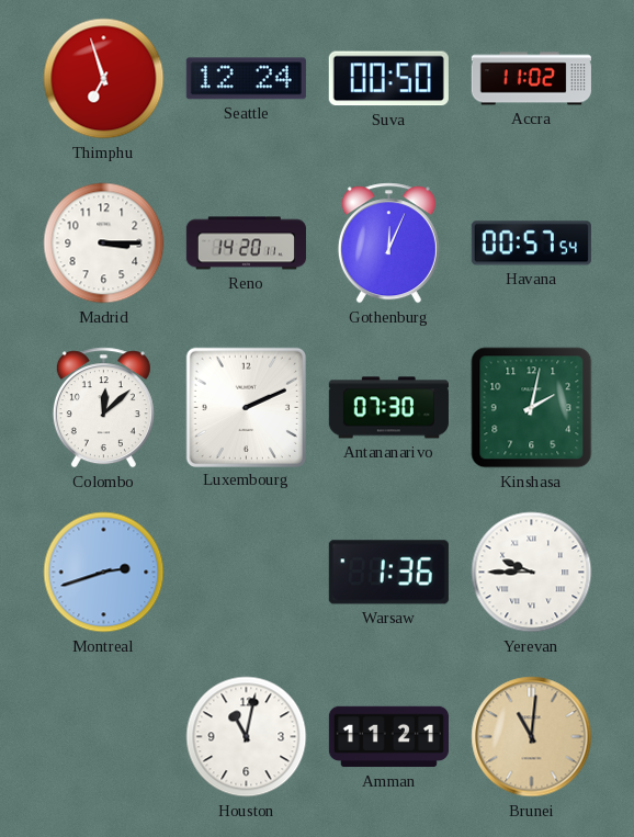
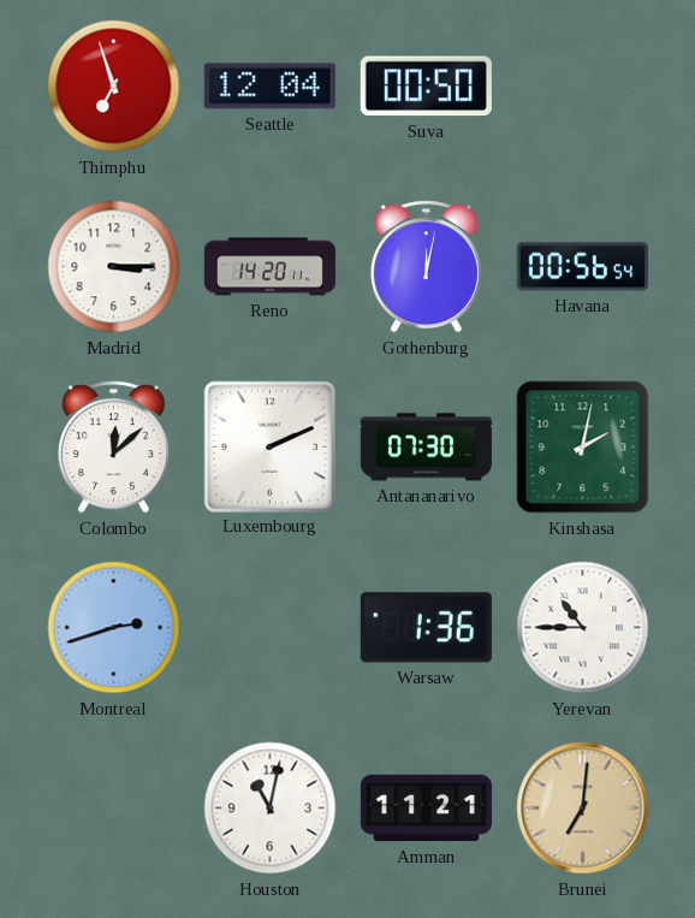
Seattle: 12:24 -> 12:04
Accra: 11:02 -> none
Gothenburg: 12:04 -> 12:02
Havana: 00:57 -> 00:56
Yerevan: 9:45 -> 10:45
Brunei: 11:01 -> 7:01
